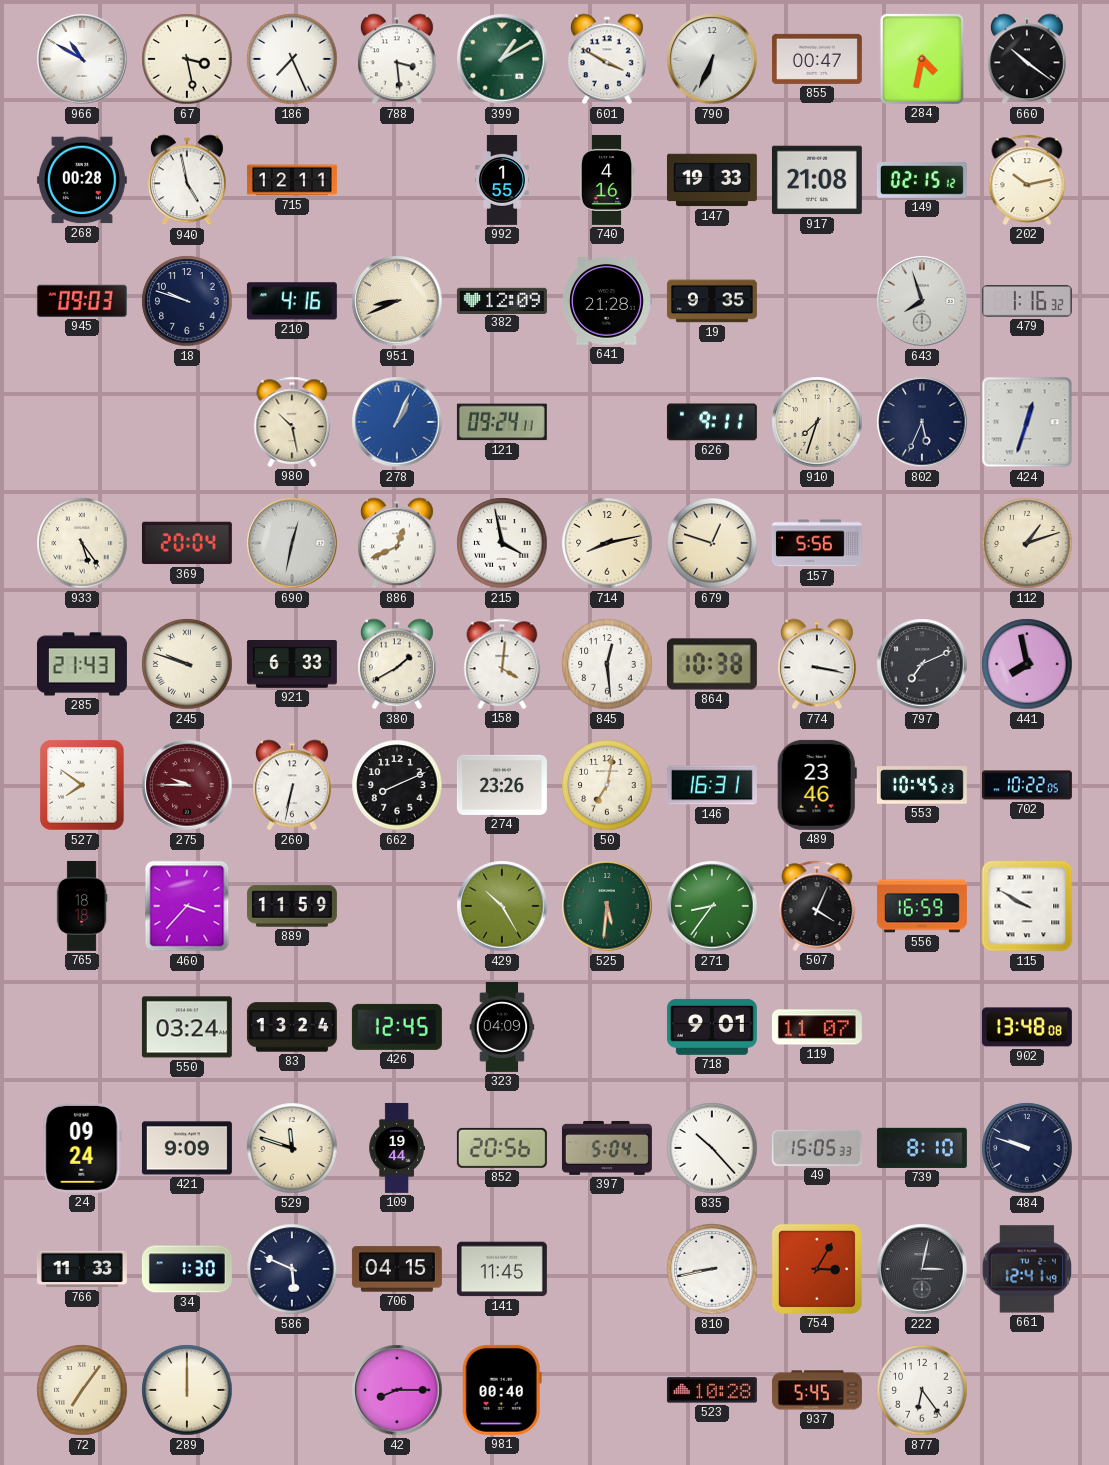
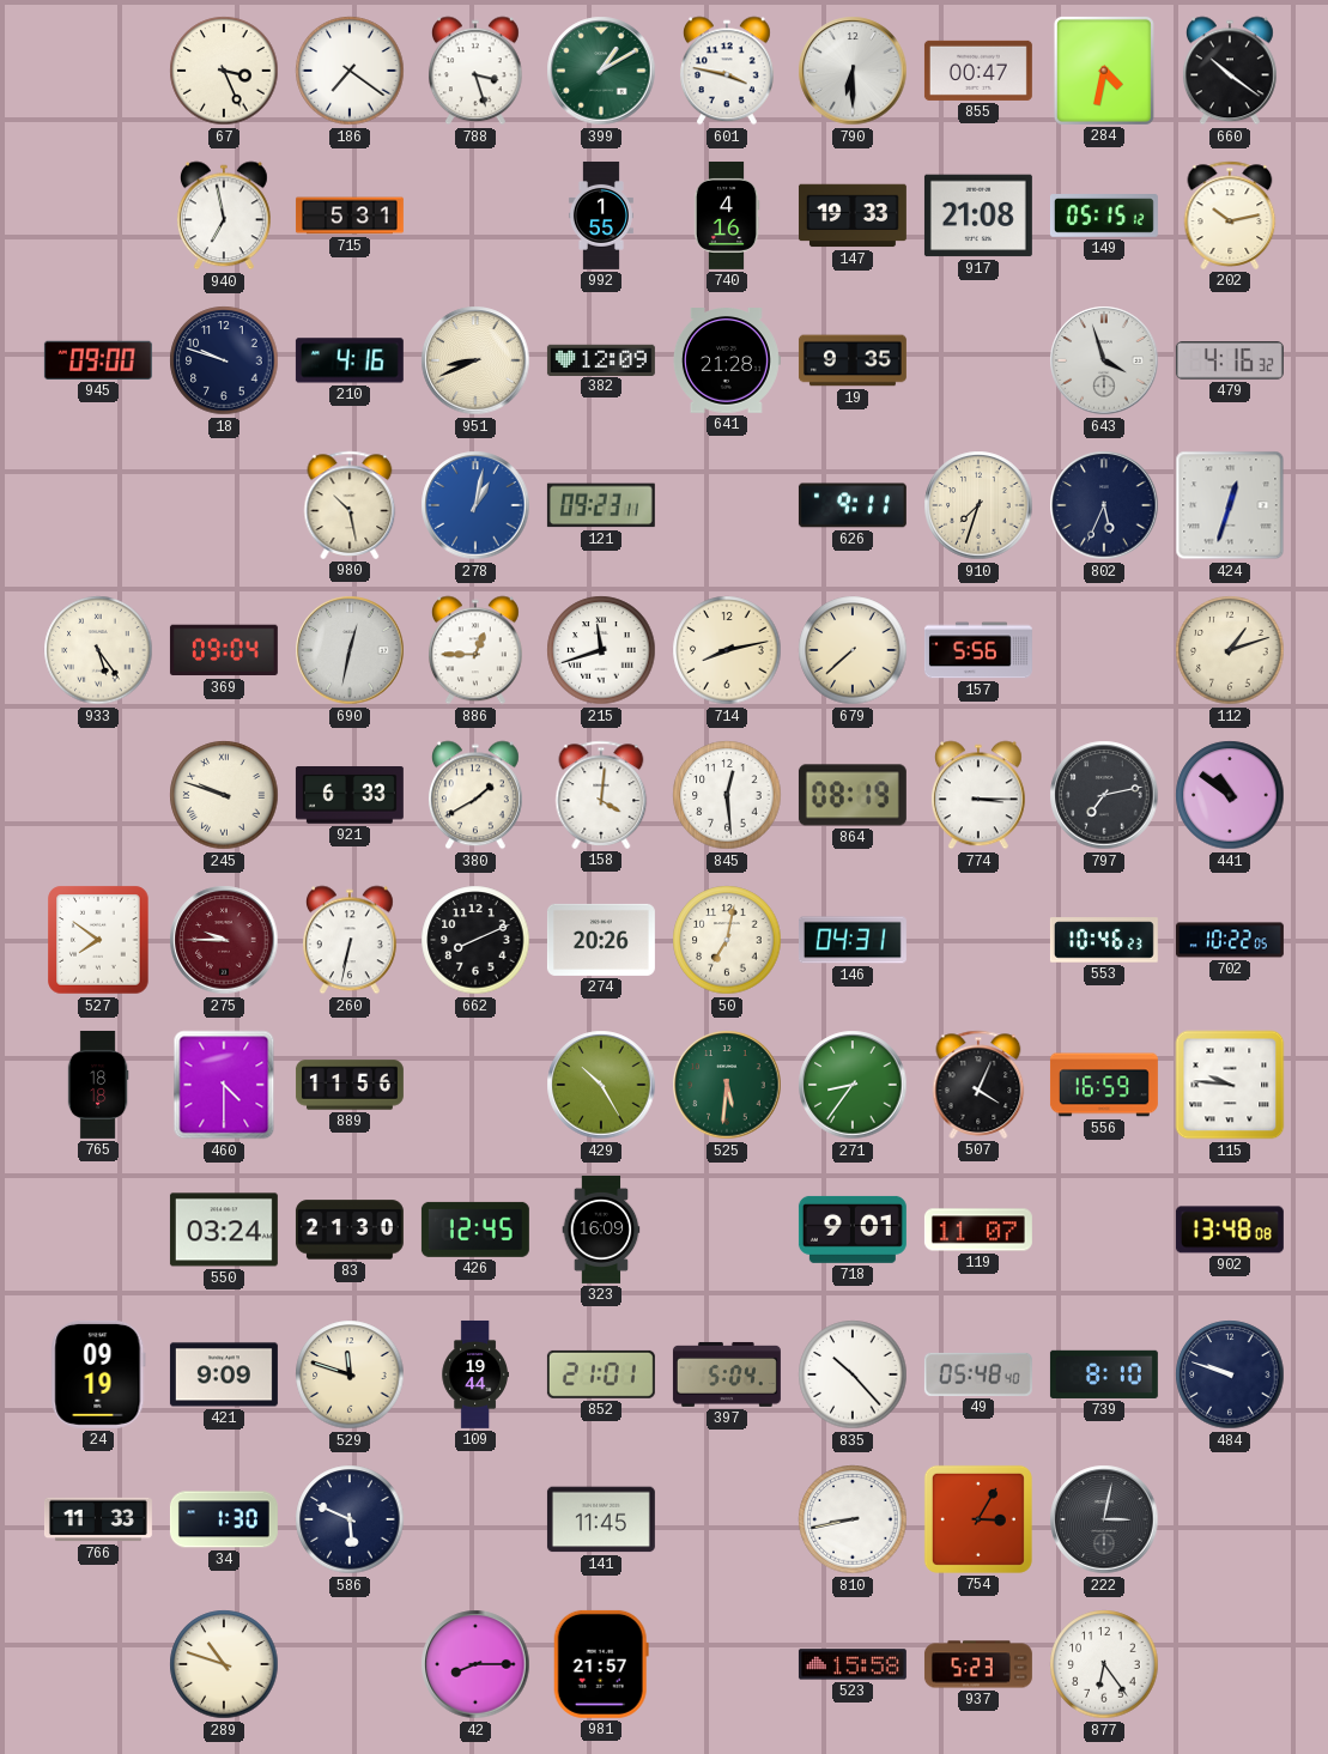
966: 10:50 -> none
67: 3:28 -> 3:26
186: 7:26 -> 7:21
788: 3:29 -> 3:27
601: 3:50 -> 3:47
790: 6:34 -> 6:30
268: 00:28 -> none
940: 4:58 -> 6:58
715: 12:11 -> 5:31
149: 02:15 -> 05:15
945: 09:03 -> 09:00
643: 7:57 -> 3:57
479: 1:16 -> 4:16
278: 1:04 -> 1:02
121: 09:24 -> 09:23
369: 20:04 -> 09:04
886: 12:41 -> 12:45
215: 3:58 -> 11:42
679: 12:48 -> 7:38
285: 21:43 -> none
864: 10:38 -> 08:19
774: 3:17 -> 3:15
797: 7:11 -> 7:13
441: 7:58 -> 10:51
274: 23:26 -> 20:26
146: 16:31 -> 04:31
489: 23:46 -> none
553: 10:45 -> 10:46
460: 3:37 -> 4:30
889: 11:59 -> 11:56
115: 9:50 -> 9:46
83: 13:24 -> 21:30
323: 04:09 -> 16:09
24: 09:24 -> 09:19
852: 20:56 -> 21:01
49: 15:05 -> 05:48
706: 04:15 -> none
661: 12:41 -> none
72: 7:06 -> none
289: 12:00 -> 10:48
981: 00:40 -> 21:57
523: 10:28 -> 15:58
937: 5:45 -> 5:23
